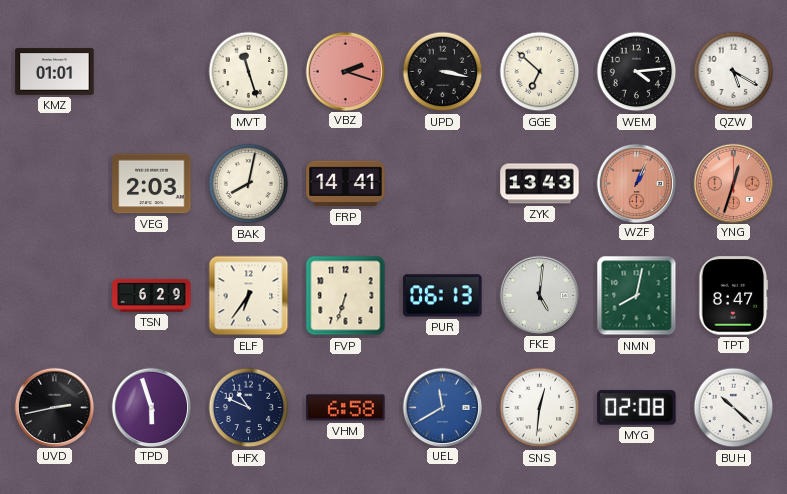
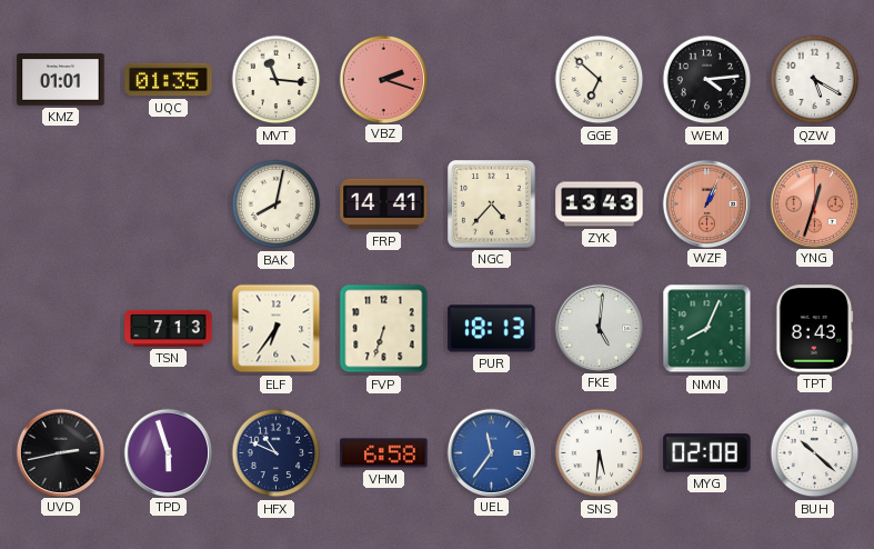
UQC: none -> 01:35
MVT: 11:27 -> 11:16
UPD: 3:17 -> none
VEG: 2:03 -> none
NGC: none -> 4:37
TSN: 6:29 -> 7:13
PUR: 06:13 -> 18:13
NMN: 8:02 -> 8:04
TPT: 8:47 -> 8:43
UEL: 11:40 -> 11:36
SNS: 12:31 -> 5:31
